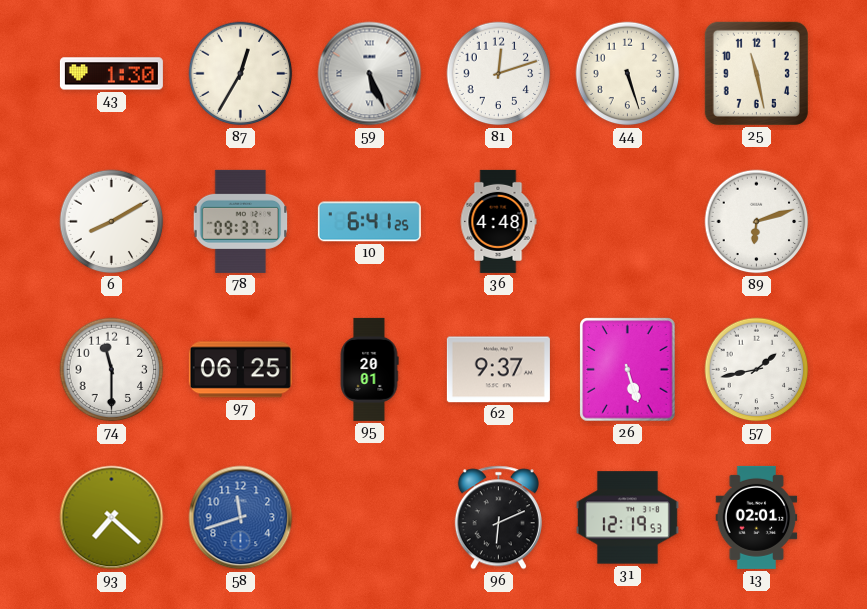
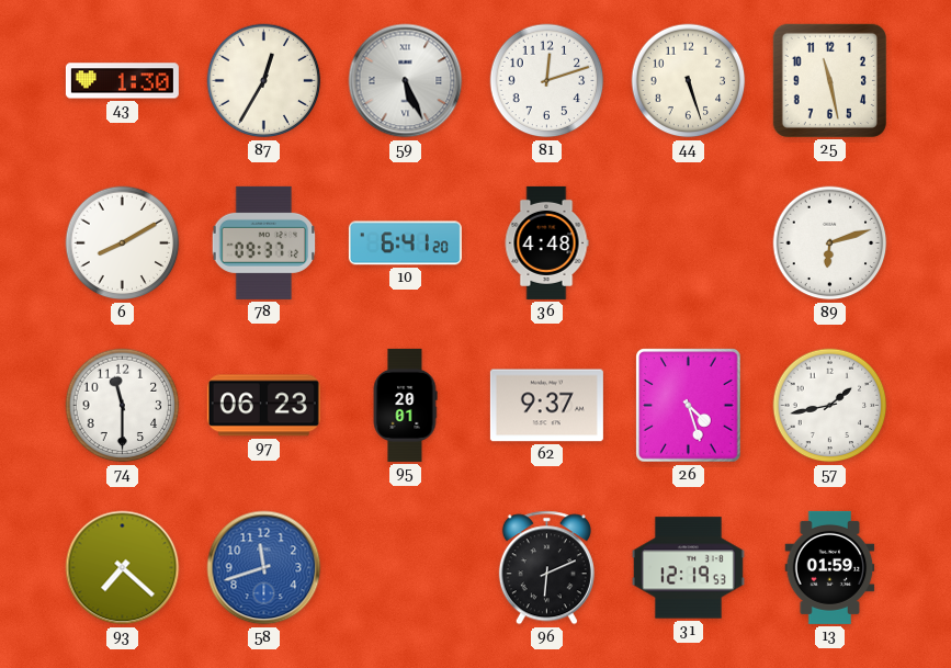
10: 6:41:25 -> 6:41:20
97: 06:25 -> 06:23
26: 5:27 -> 4:27
13: 02:01 -> 01:59
